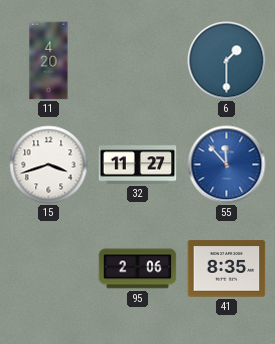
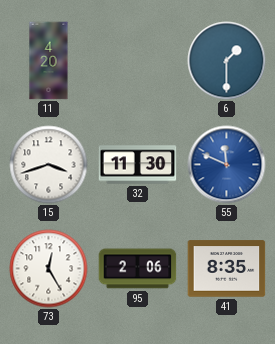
32: 11:27 -> 11:30
55: 11:53 -> 11:49
73: none -> 12:25
